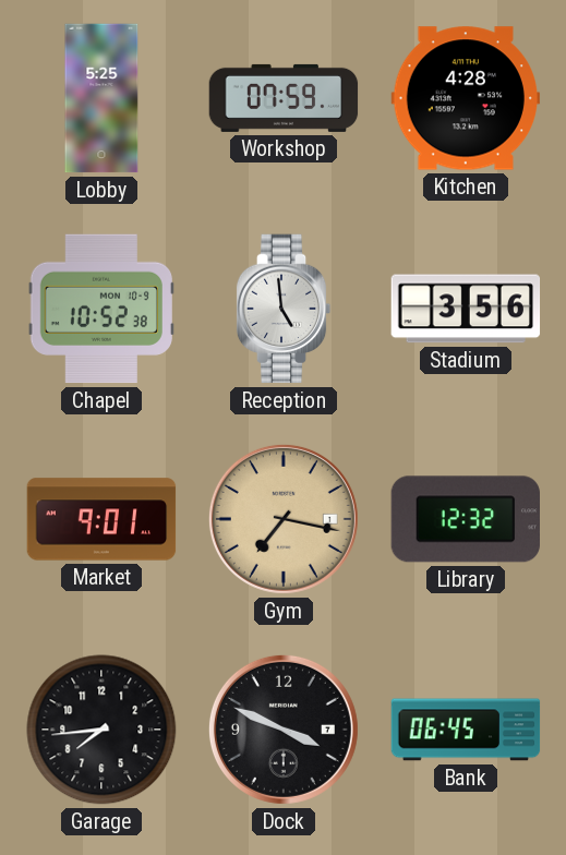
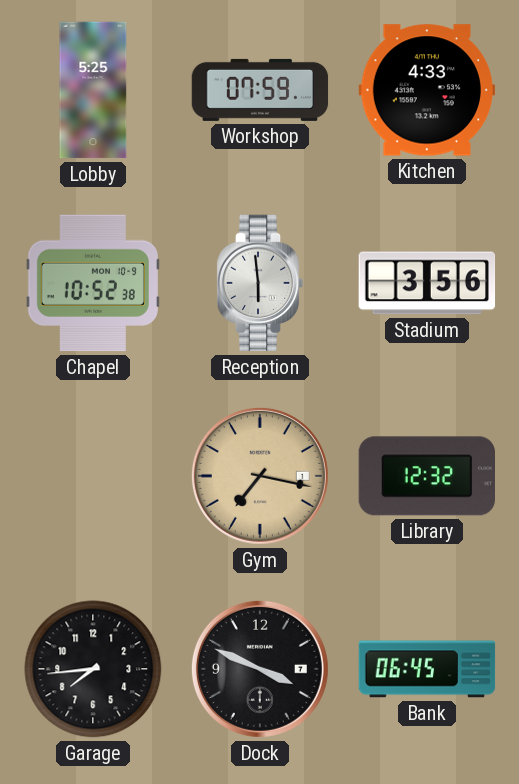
Kitchen: 4:28 -> 4:33
Reception: 4:59 -> 5:59
Market: 9:01 -> none
